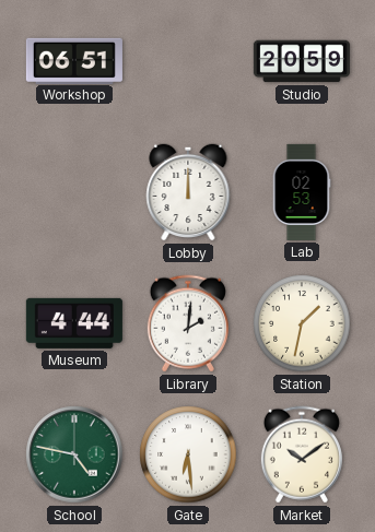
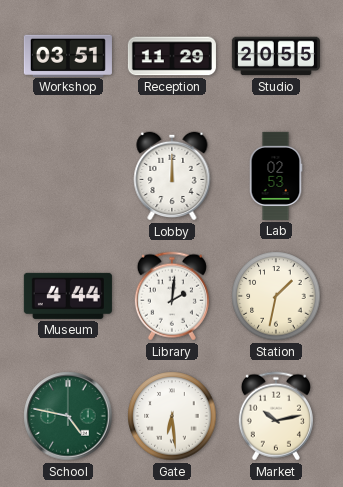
Workshop: 06:51 -> 03:51
Reception: none -> 11:29
Studio: 20:59 -> 20:55
Market: 10:09 -> 10:13
